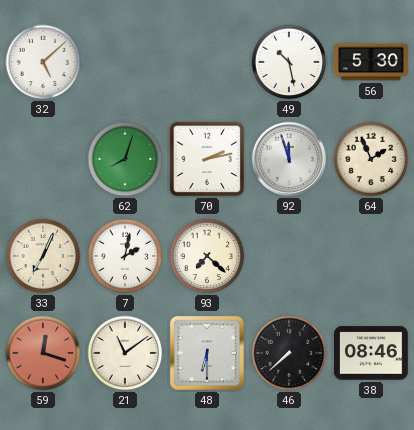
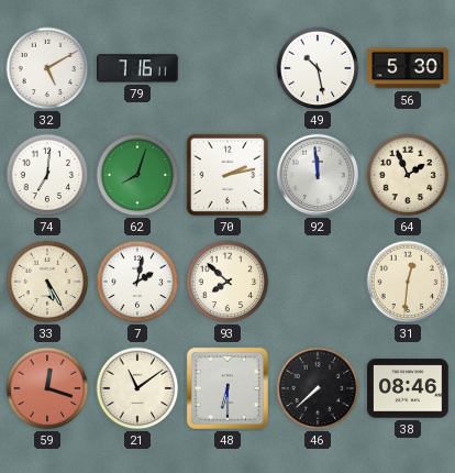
32: 5:08 -> 5:10
79: none -> 7:16
74: none -> 7:01
92: 11:57 -> 11:59
33: 7:04 -> 5:25
93: 7:22 -> 7:52
31: none -> 12:31
